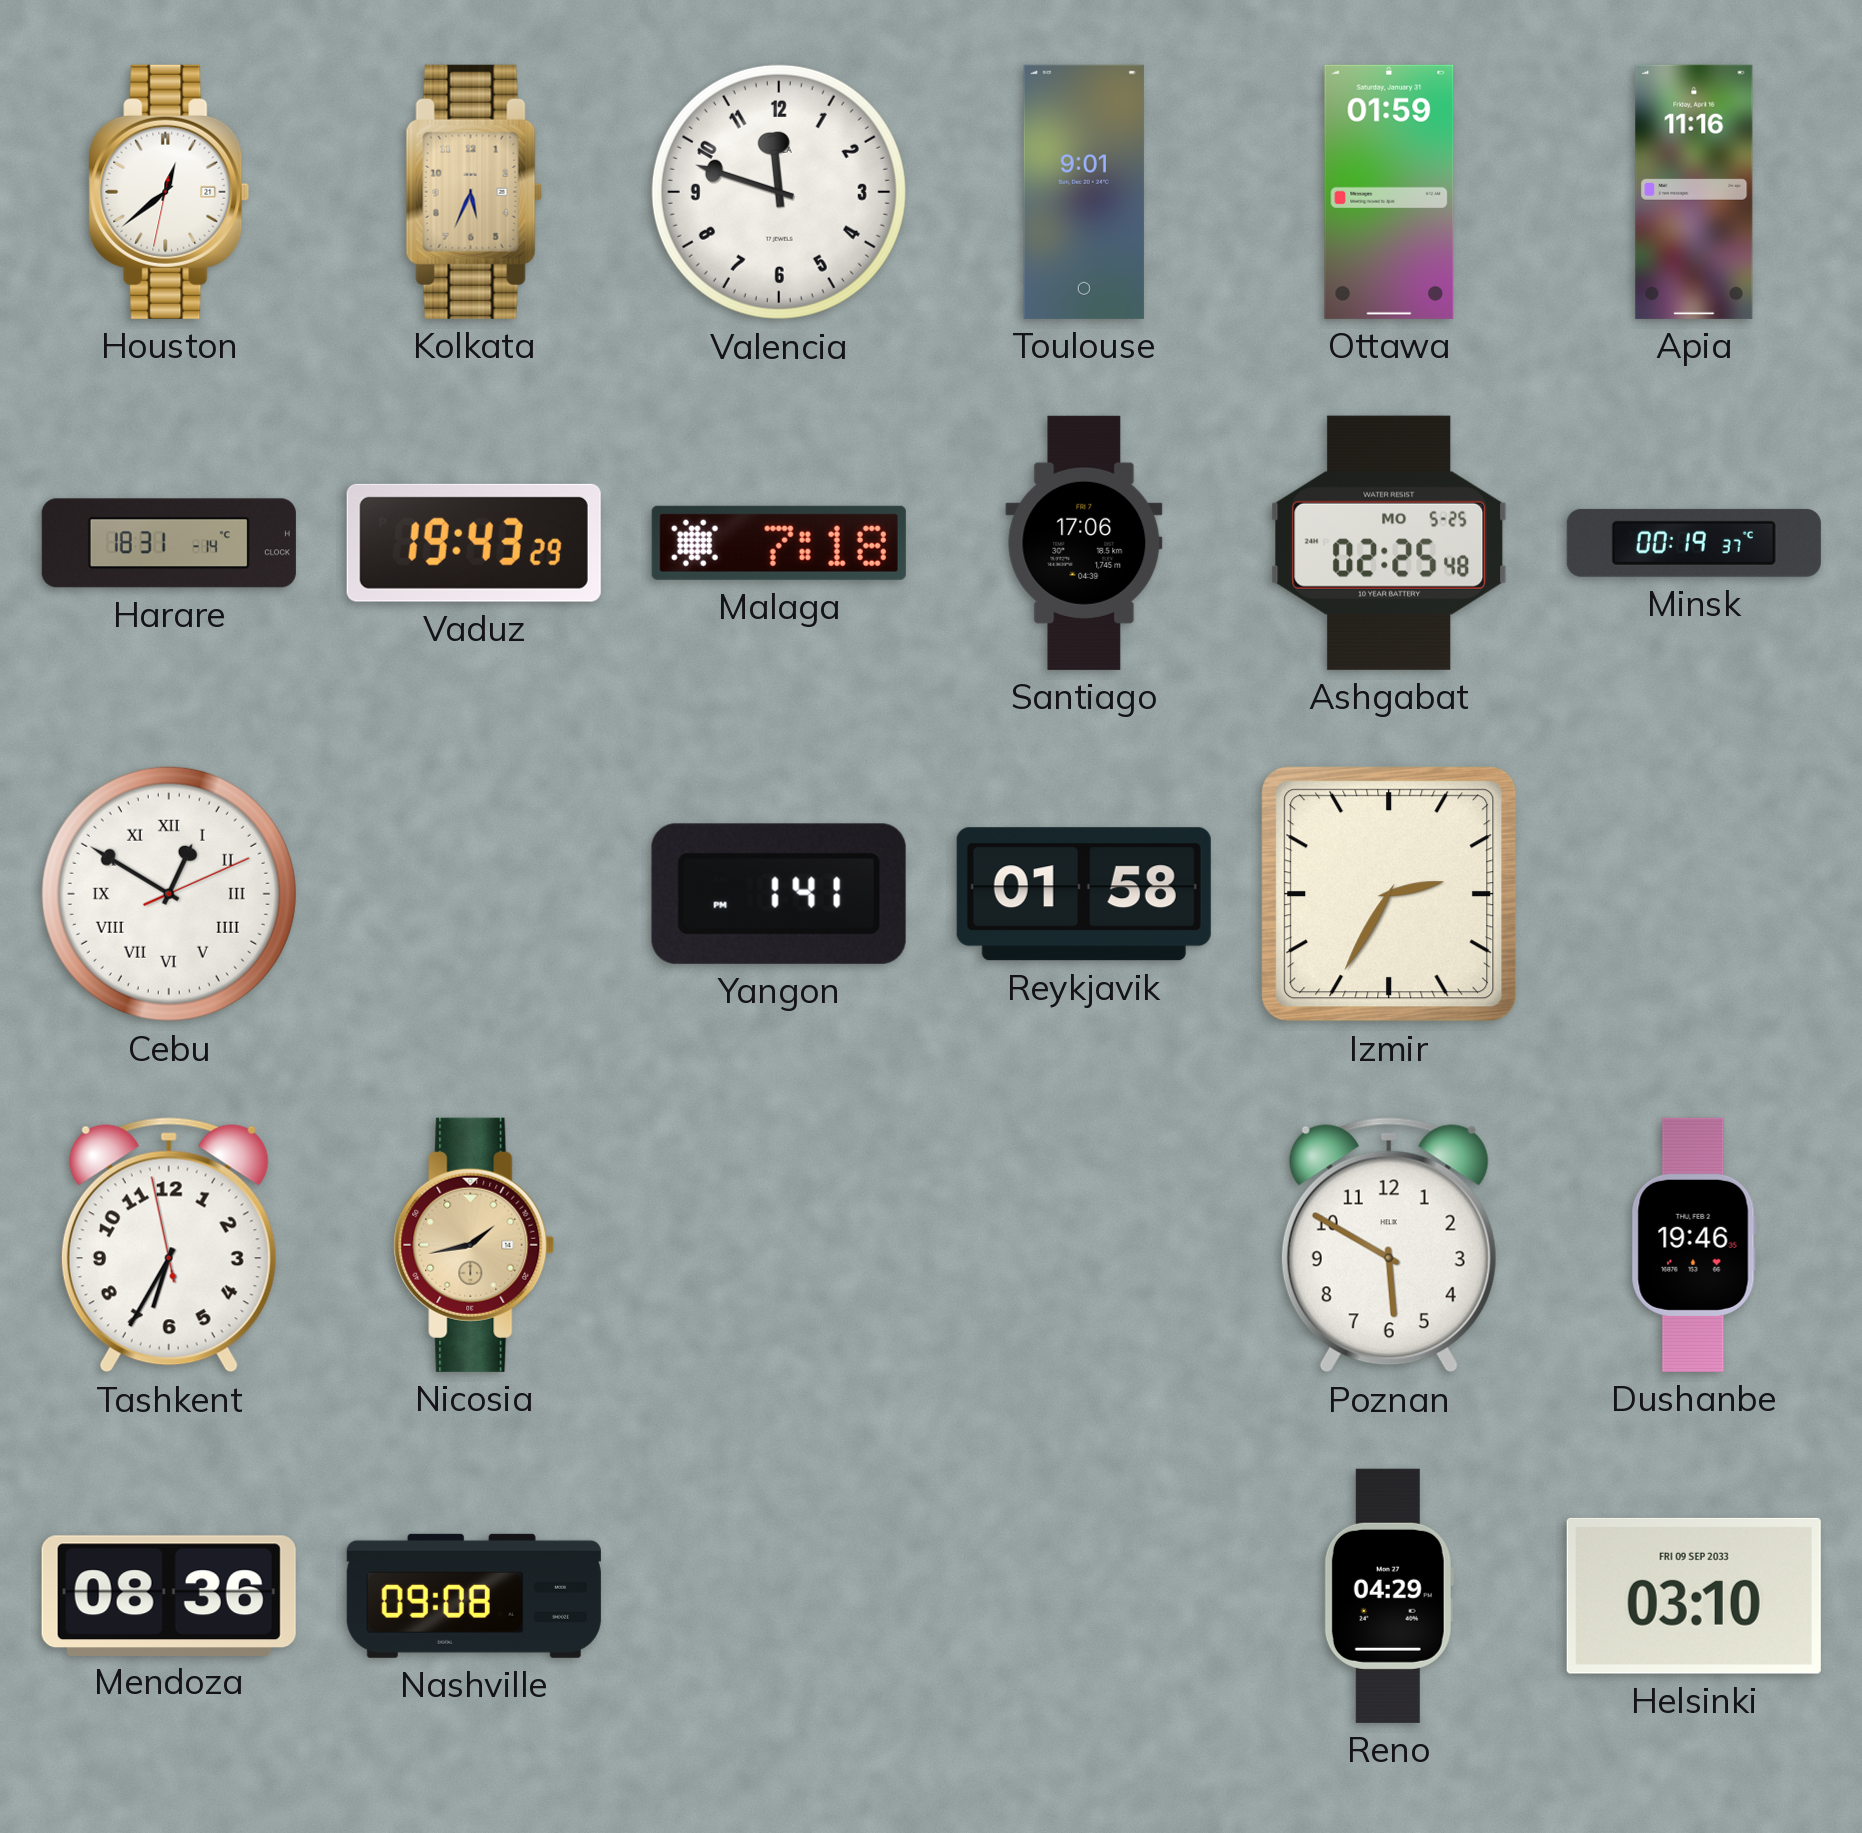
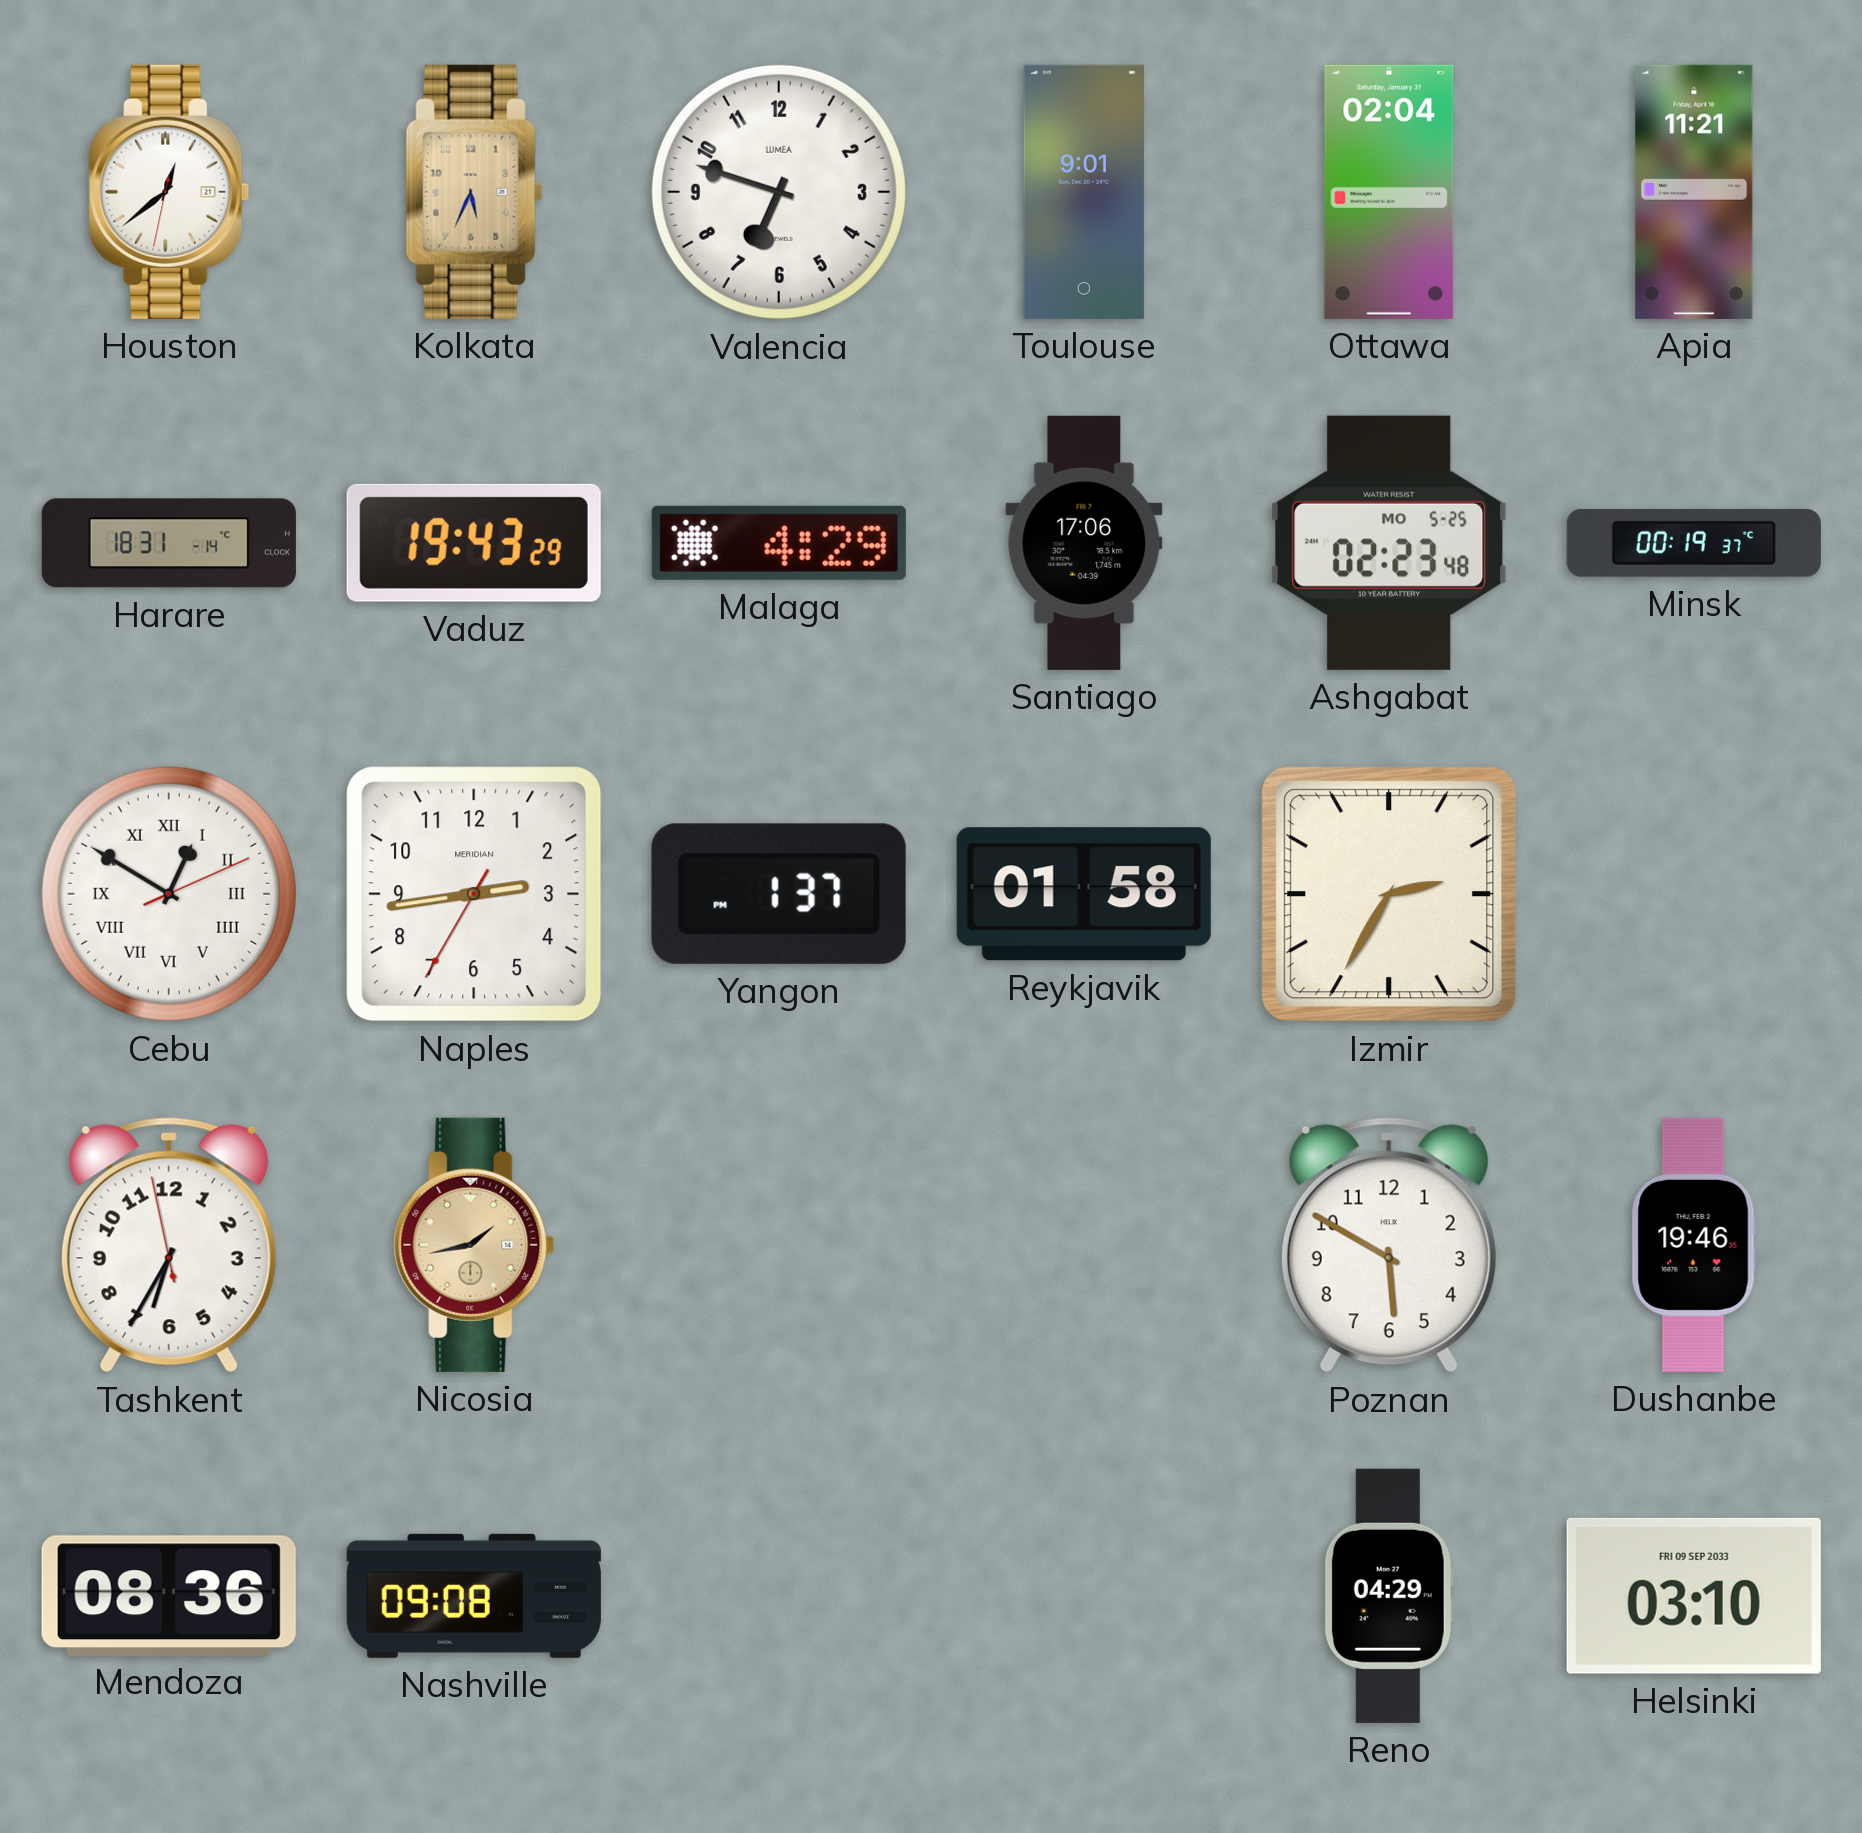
Valencia: 11:48 -> 6:48
Ottawa: 01:59 -> 02:04
Apia: 11:16 -> 11:21
Malaga: 7:18 -> 4:29
Ashgabat: 02:25 -> 02:23
Naples: none -> 2:43
Yangon: 1:41 -> 1:37
